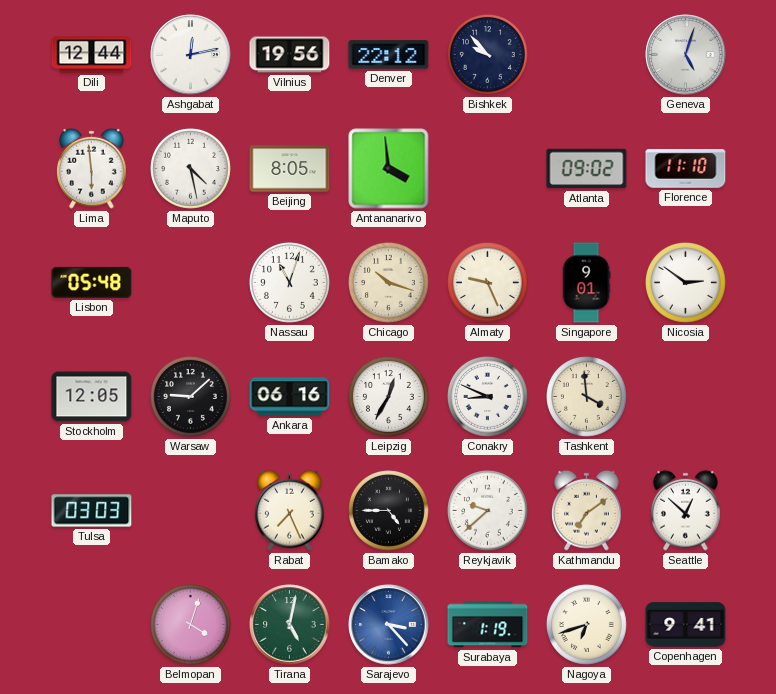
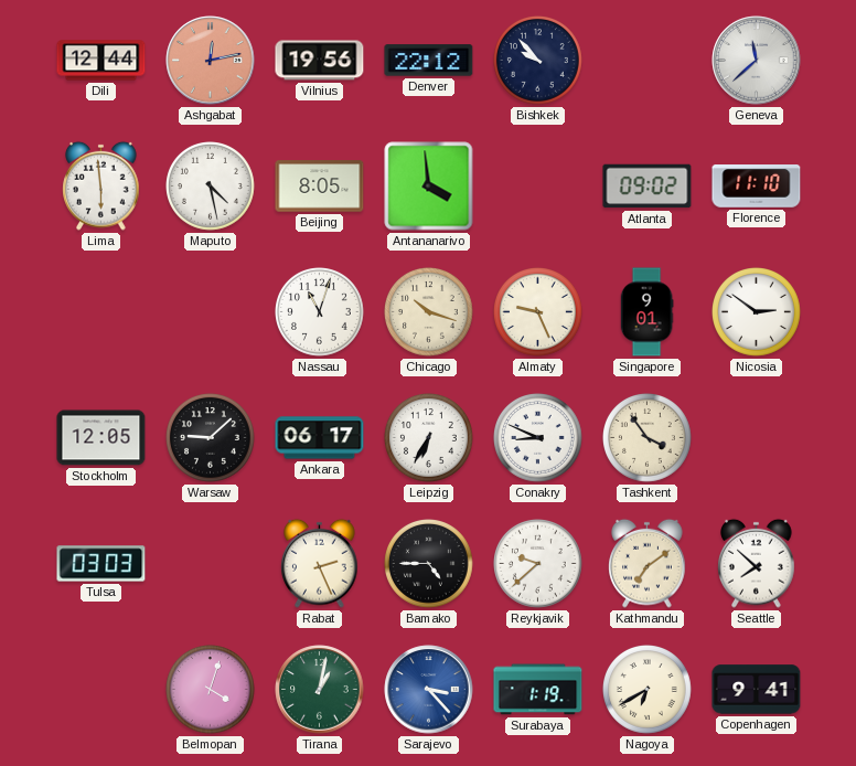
Ashgabat dial: white -> salmon
Geneva: 5:03 -> 11:38
Lisbon: 05:48 -> none
Ankara: 06:16 -> 06:17
Leipzig: 12:35 -> 6:35
Tashkent: 3:59 -> 3:54
Rabat: 7:26 -> 2:26
Seattle: 12:52 -> 7:52
Tirana: 5:02 -> 1:02
Nagoya: 6:42 -> 6:40
